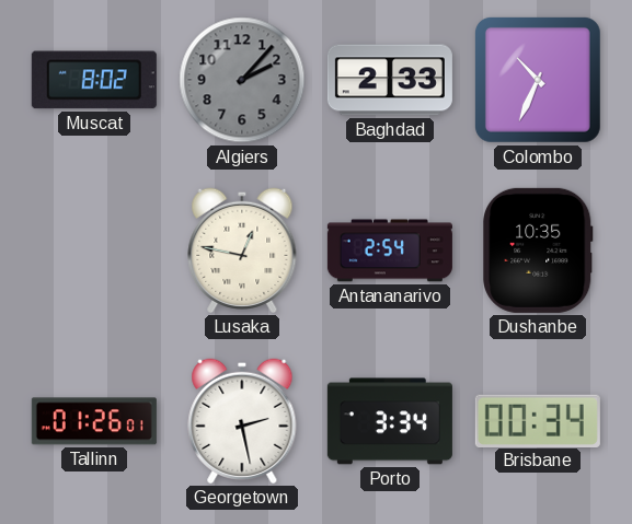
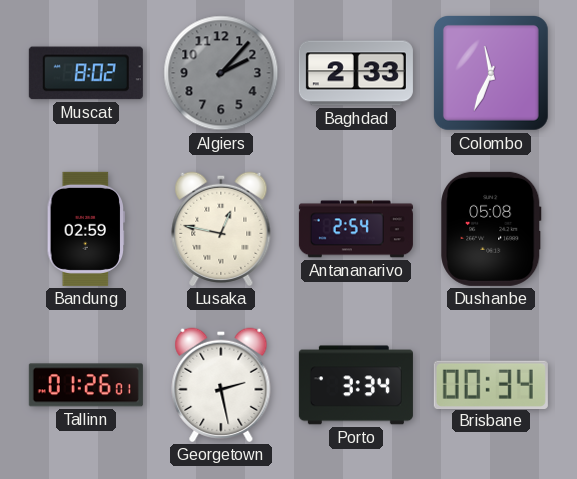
Colombo: 10:34 -> 11:34
Bandung: none -> 02:59
Dushanbe: 10:35 -> 05:08
